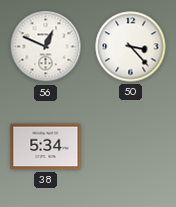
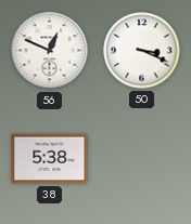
50: 3:23 -> 3:19
38: 5:34 -> 5:38
